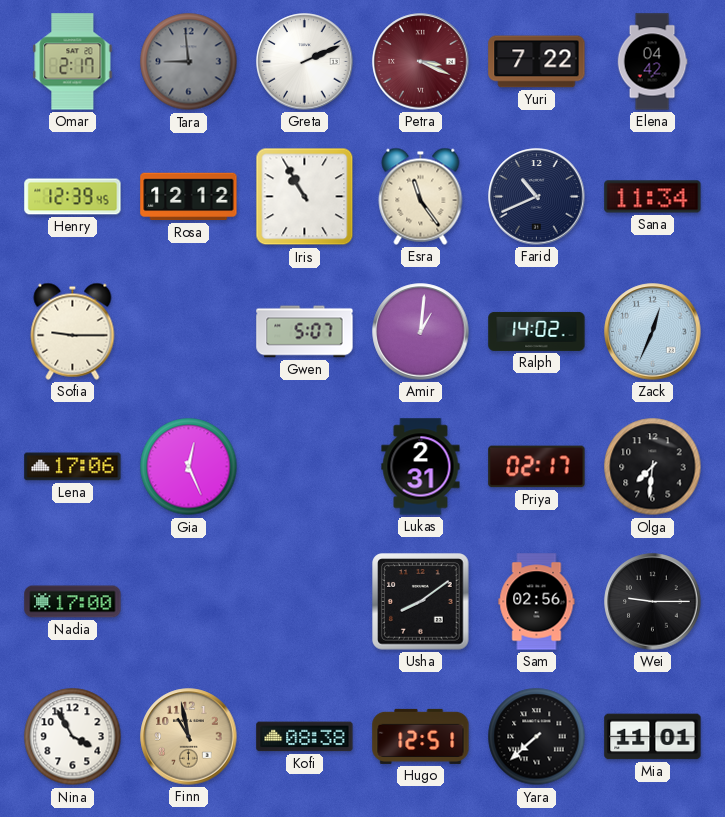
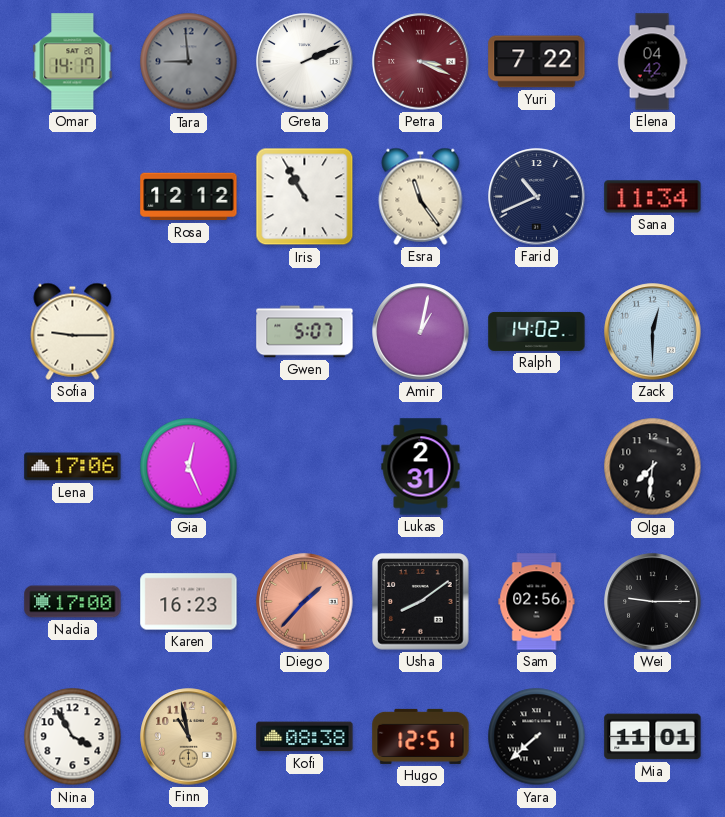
Omar: 2:17 -> 14:17
Henry: 12:39 -> none
Amir: 1:01 -> 1:02
Zack: 12:34 -> 12:30
Priya: 02:17 -> none
Karen: none -> 16:23
Diego: none -> 1:37
